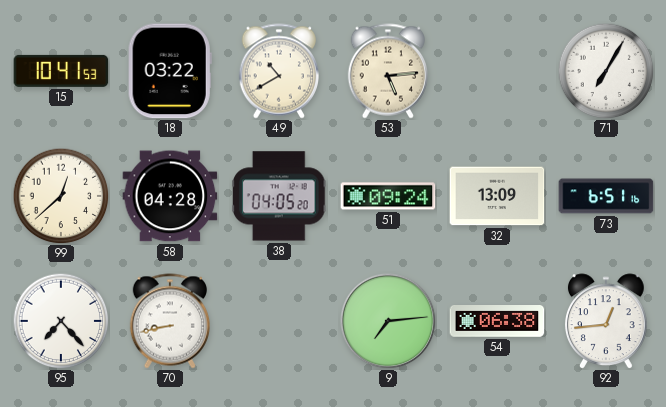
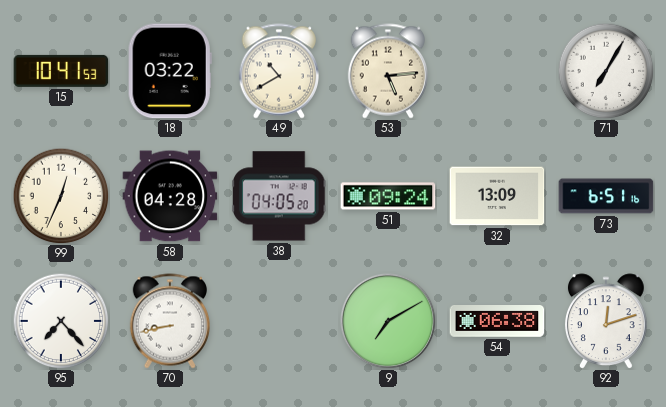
99: 12:38 -> 12:34
9: 7:14 -> 7:10
92: 12:44 -> 12:12
